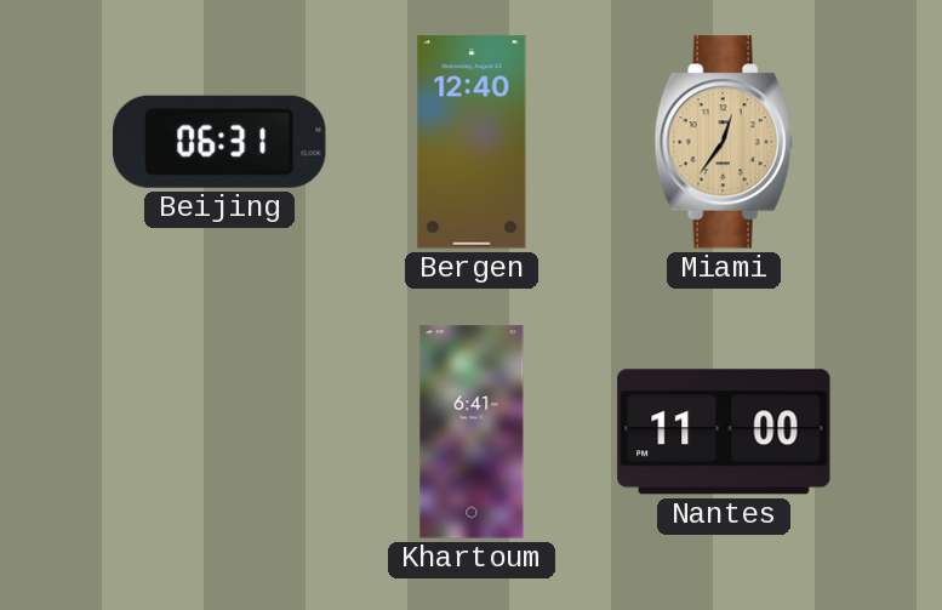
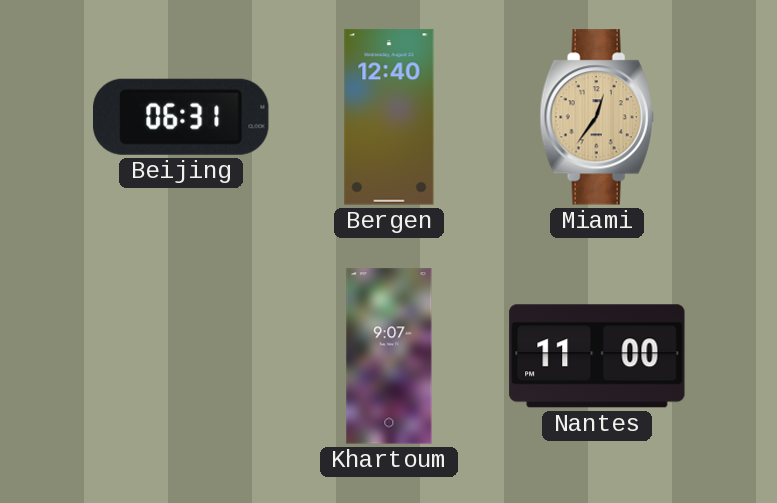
Khartoum: 6:41 -> 9:07
